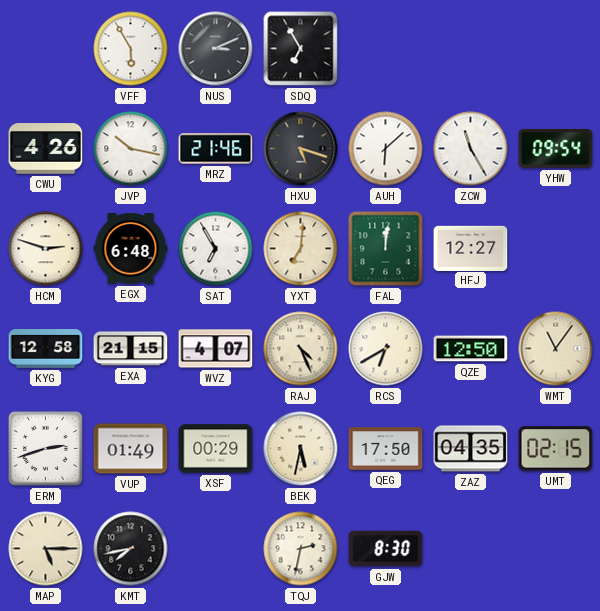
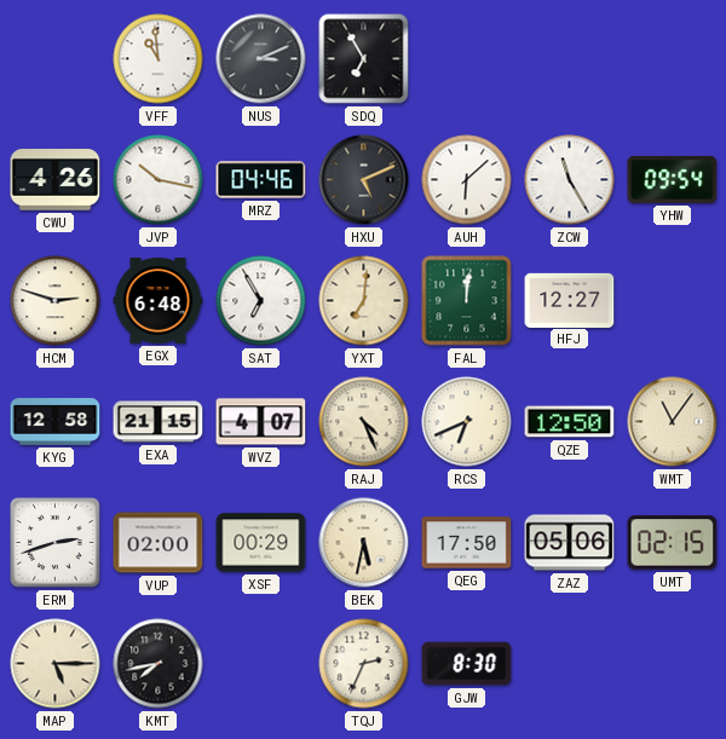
VFF: 5:55 -> 10:59
MRZ: 21:46 -> 04:46
HXU: 5:18 -> 5:11
RCS: 6:40 -> 6:41
VUP: 01:49 -> 02:00
ZAZ: 04:35 -> 05:06
TQJ: 2:32 -> 2:34
